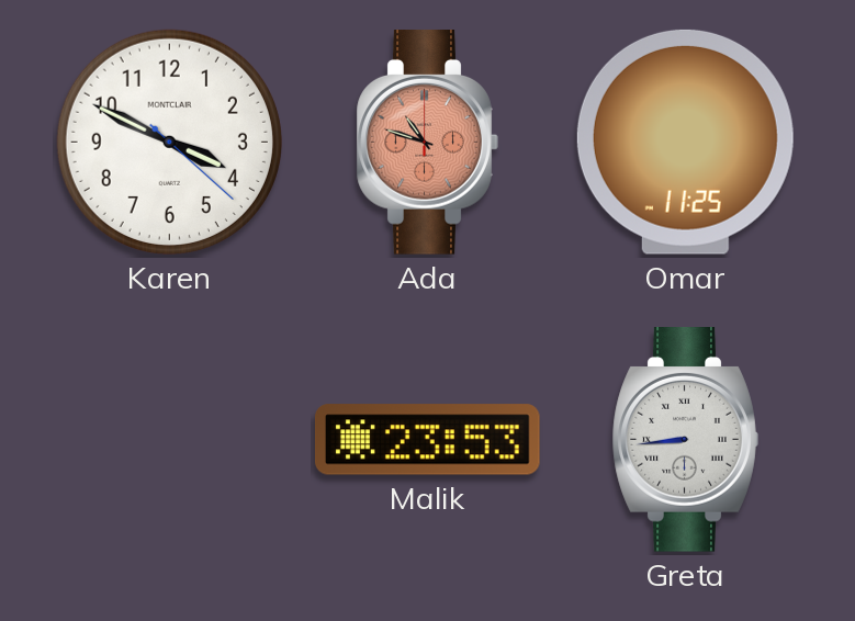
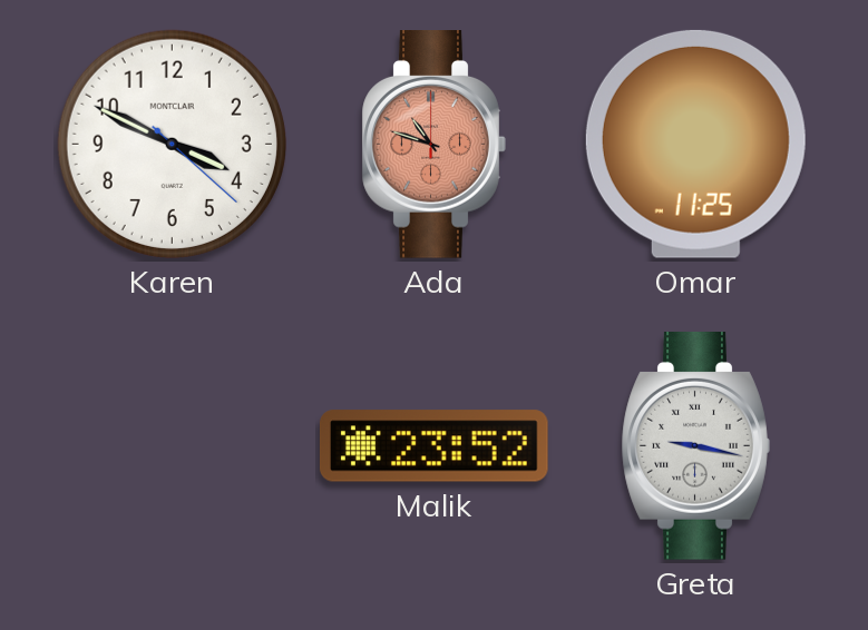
Malik: 23:53 -> 23:52
Greta: 8:44 -> 9:17
